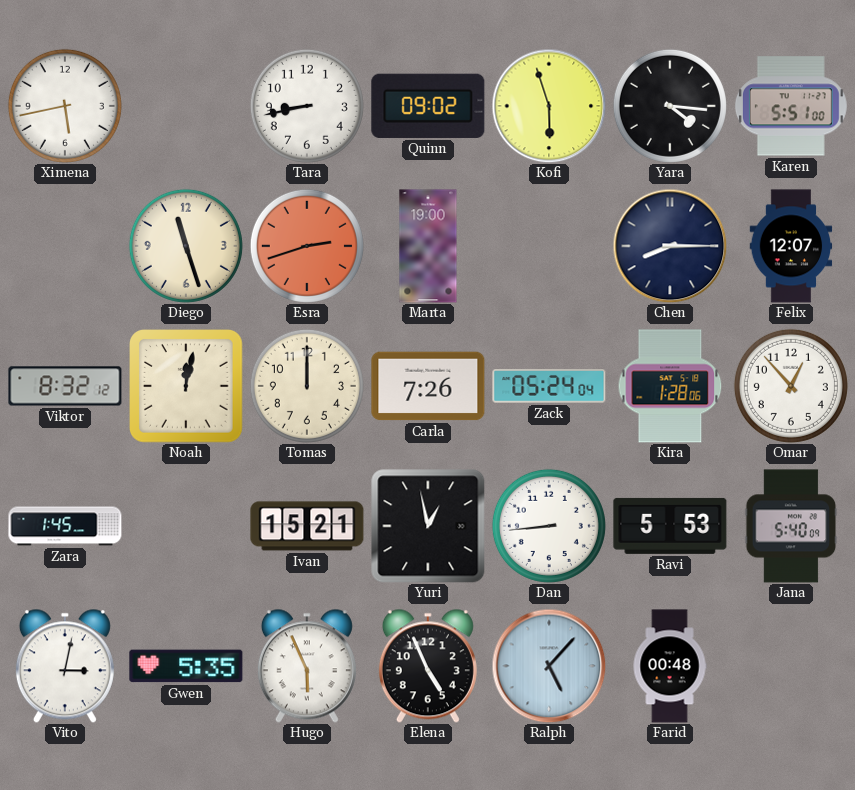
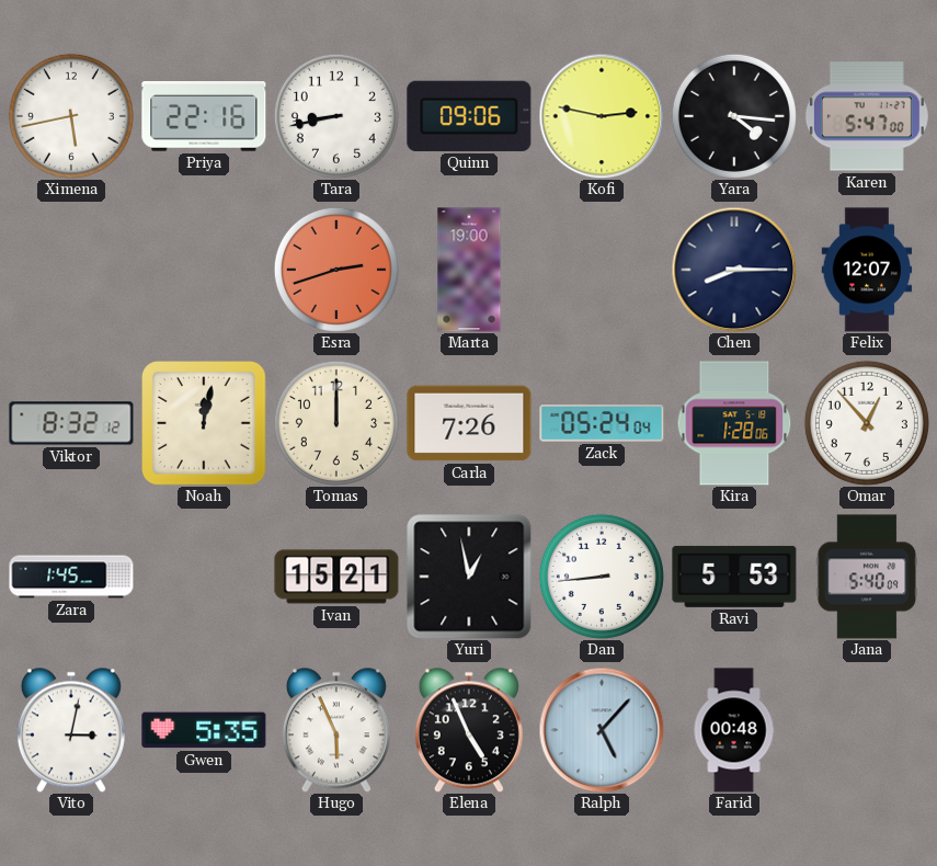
Priya: none -> 22:16
Quinn: 09:02 -> 09:06
Kofi: 5:57 -> 2:47
Karen: 5:51 -> 5:47
Diego: 11:27 -> none
